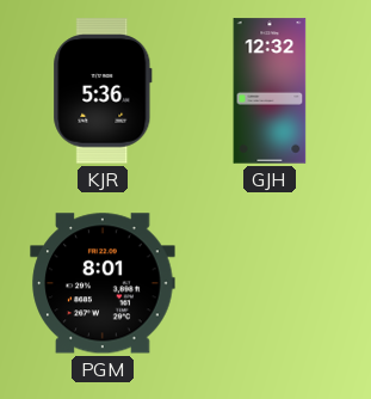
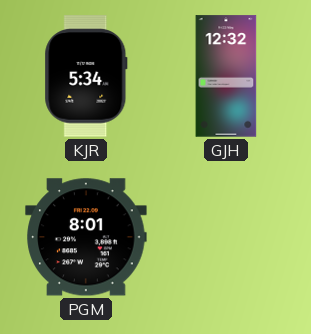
KJR: 5:36 -> 5:34
